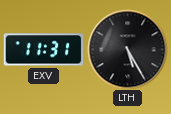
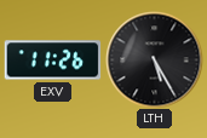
EXV: 11:31 -> 11:26
